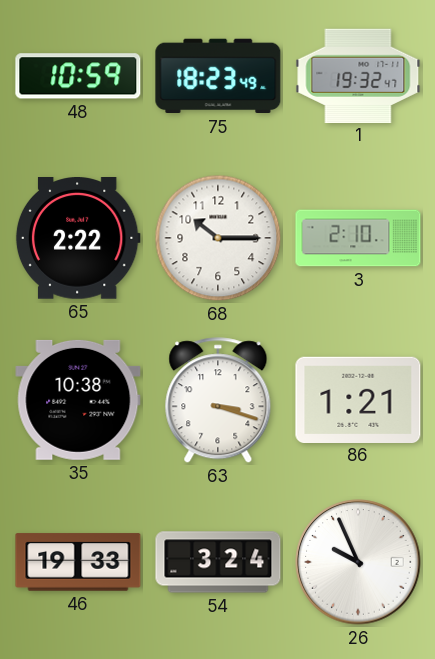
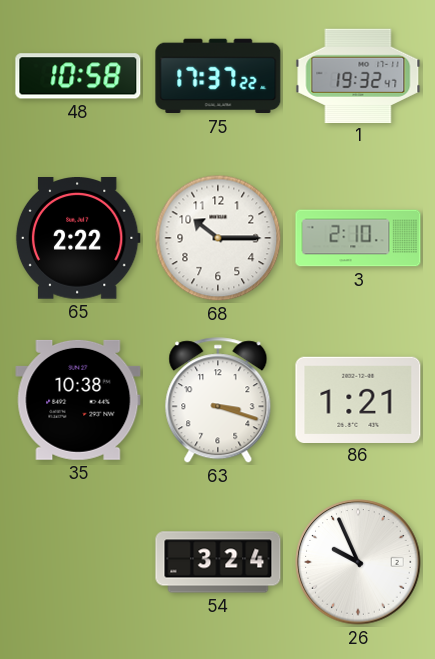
48: 10:59 -> 10:58
75: 18:23 -> 17:37
46: 19:33 -> none
